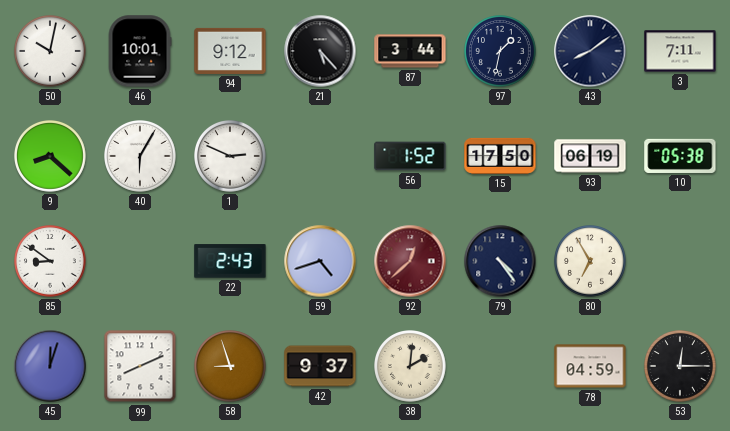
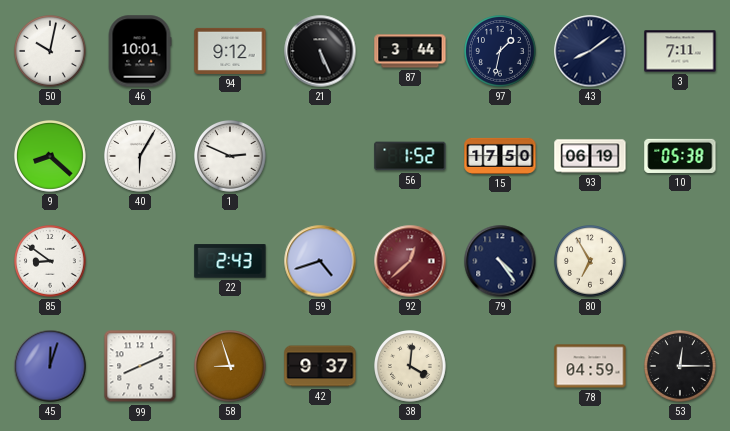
21: 5:23 -> 5:26
38: 2:01 -> 4:01
